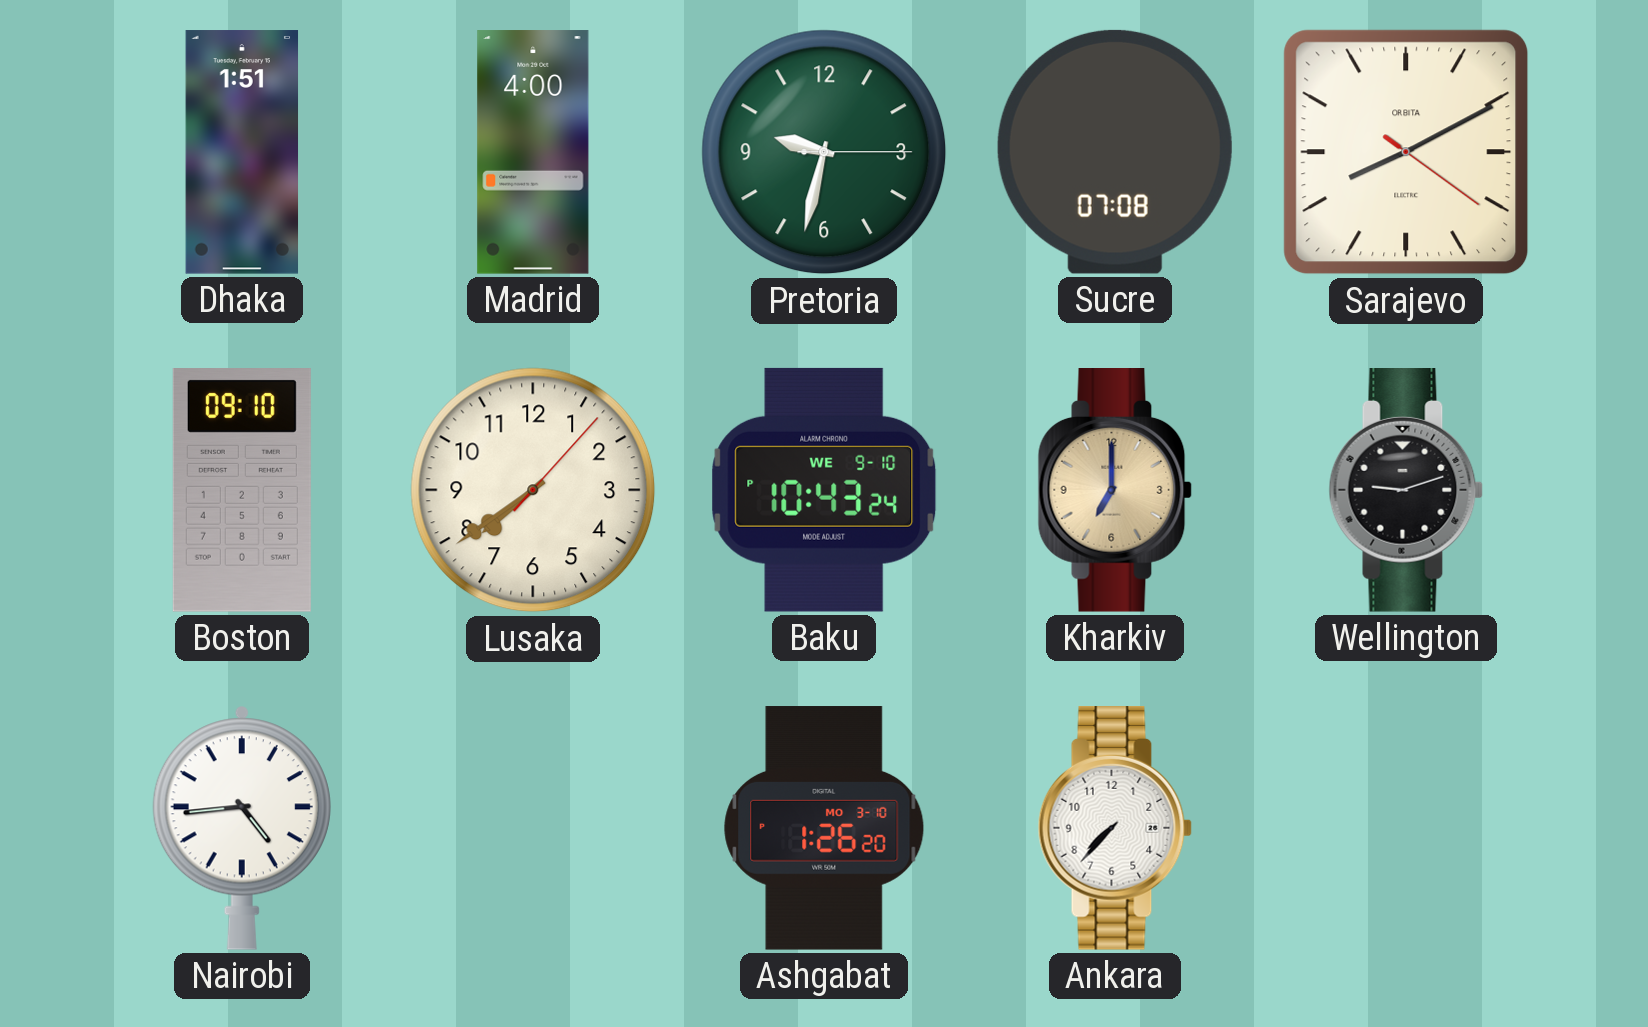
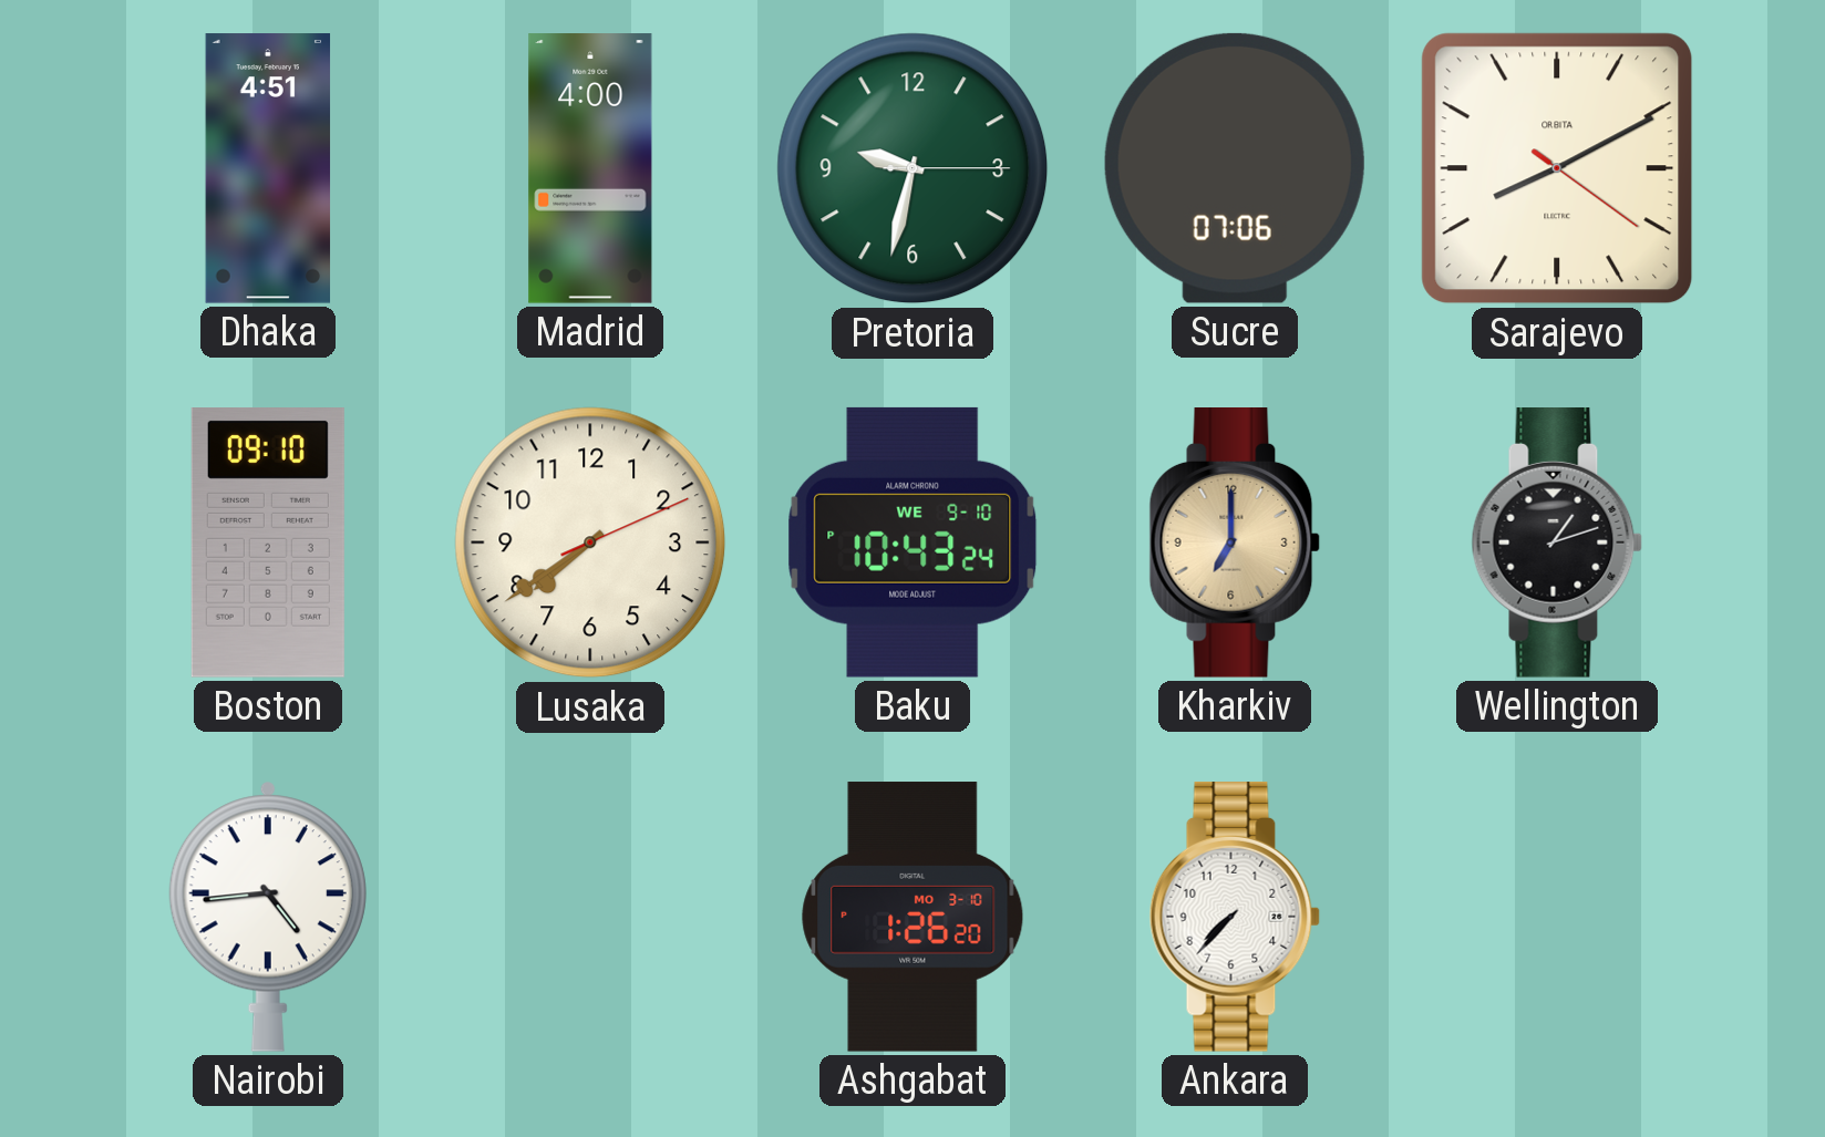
Dhaka: 1:51 -> 4:51
Sucre: 07:08 -> 07:06
Lusaka: 7:39:07 -> 7:39:11
Wellington: 9:12 -> 1:12
